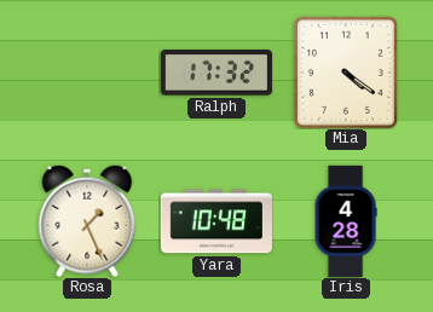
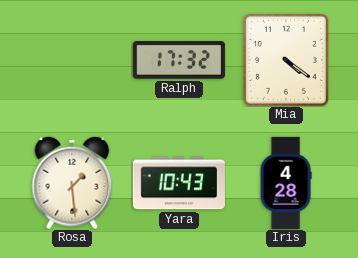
Rosa: 1:26 -> 1:29
Yara: 10:48 -> 10:43
